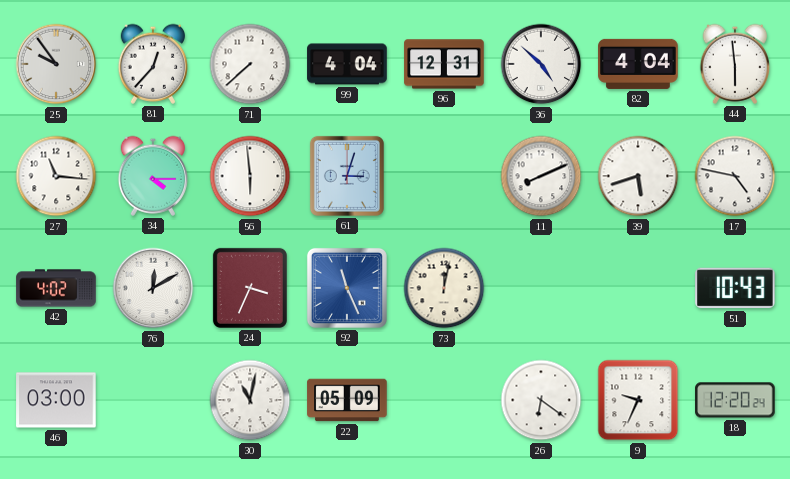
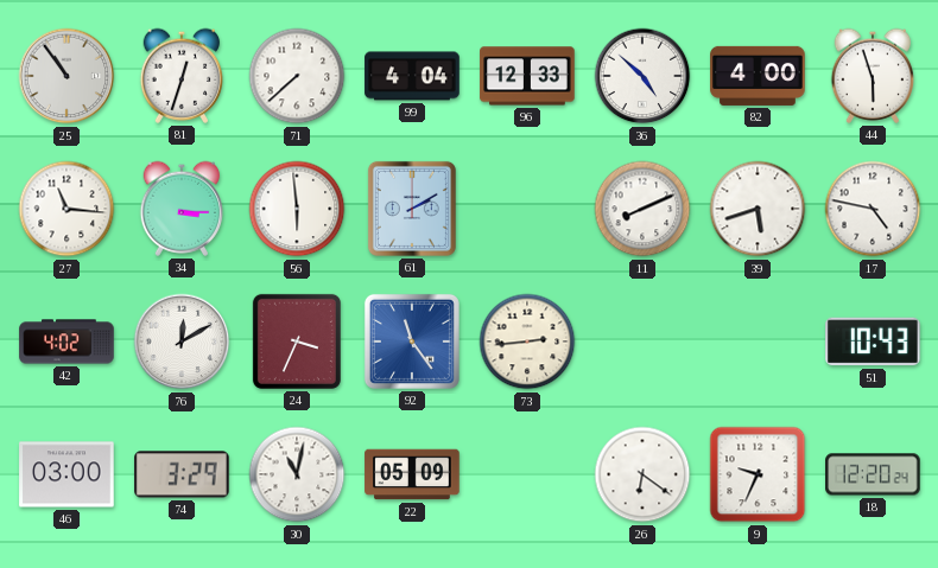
25: 9:54 -> 10:54
81: 12:37 -> 12:33
96: 12:31 -> 12:33
82: 4:04 -> 4:00
44: 5:59 -> 5:57
34: 4:15 -> 3:15
61: 3:03 -> 2:10
92: 11:26 -> 11:24
73: 12:02 -> 2:44
74: none -> 3:29
